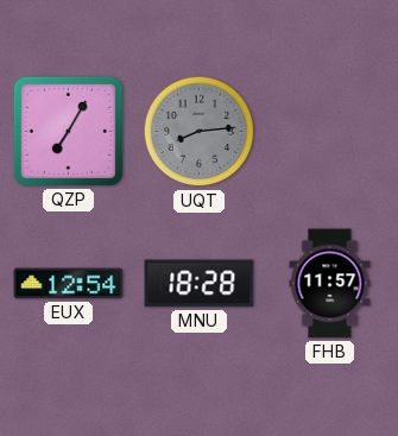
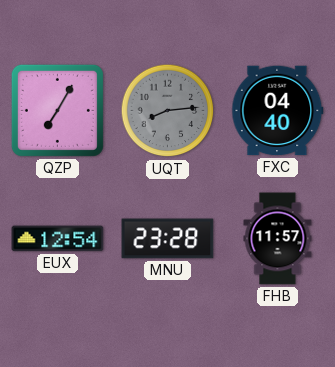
FXC: none -> 04:40
MNU: 18:28 -> 23:28
